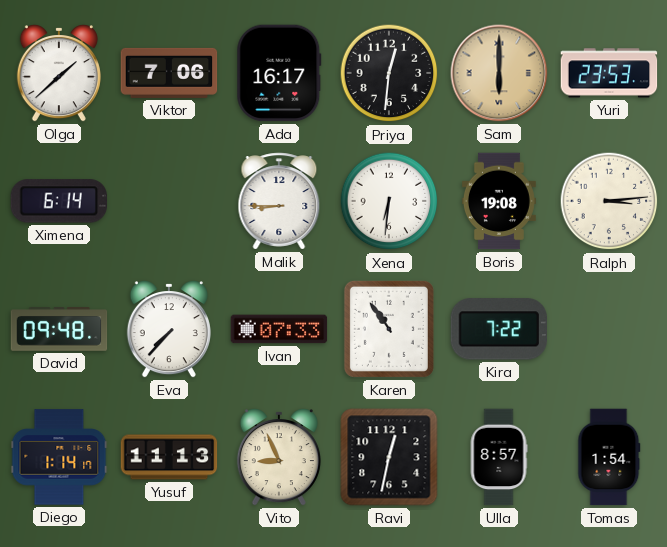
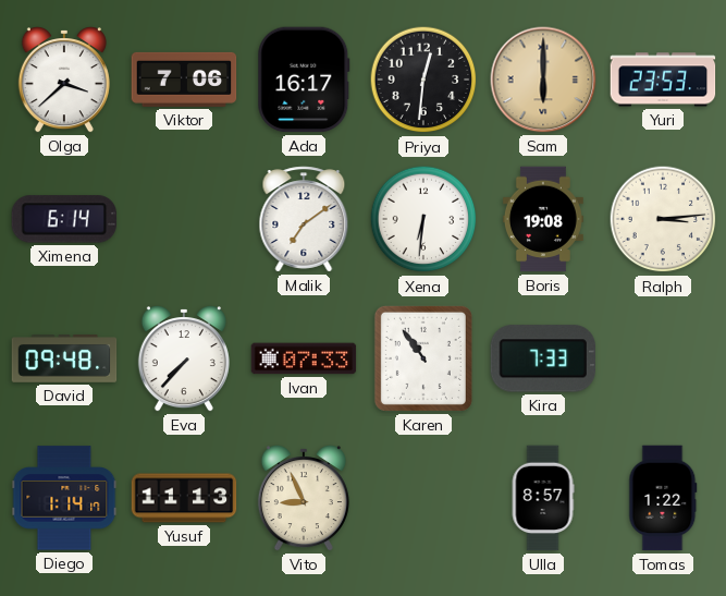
Olga: 1:38 -> 3:38
Malik: 8:45 -> 7:09
Kira: 7:22 -> 7:33
Ravi: 12:32 -> none
Tomas: 1:54 -> 1:22
